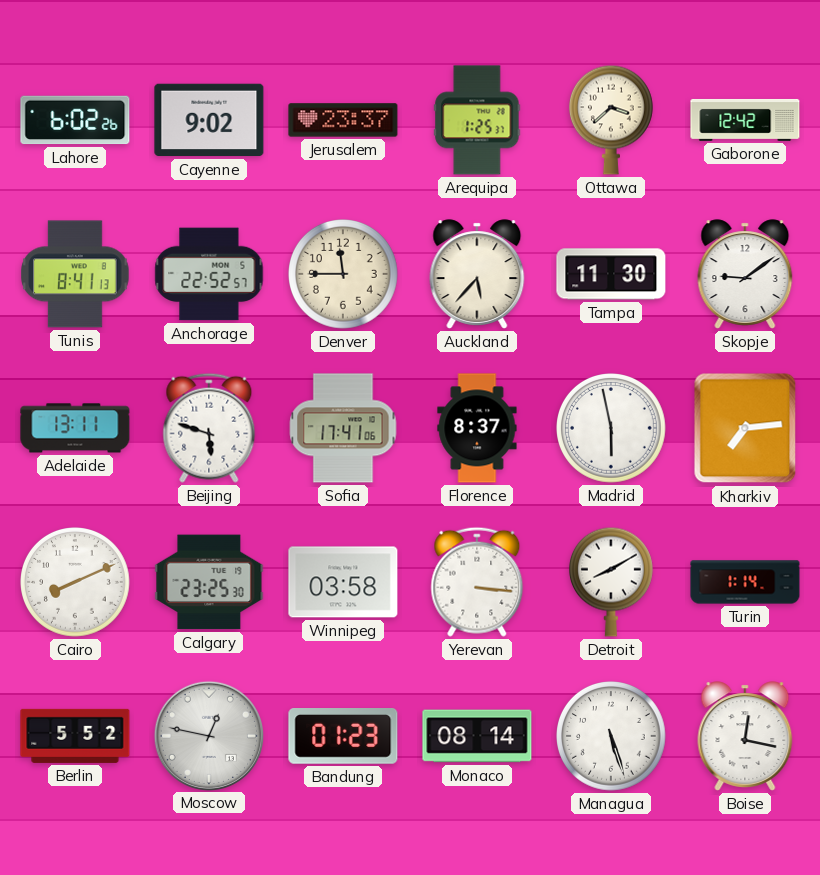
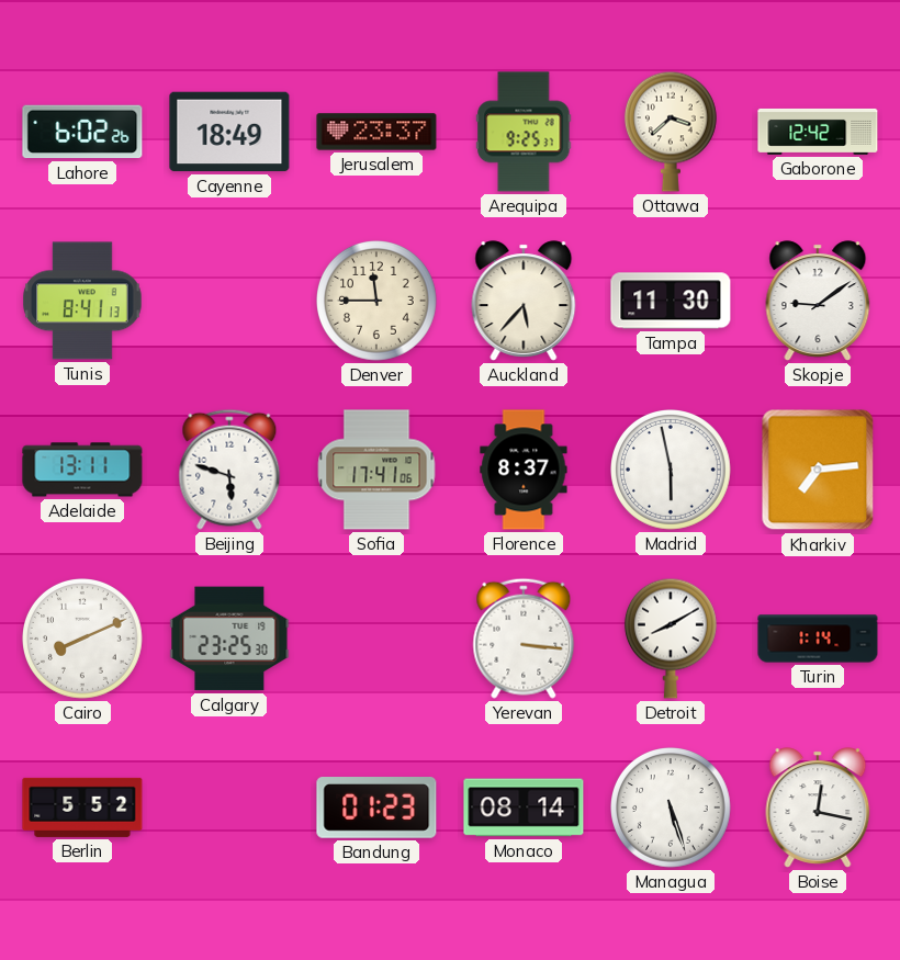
Cayenne: 9:02 -> 18:49
Arequipa: 1:25 -> 9:25
Anchorage: 22:52 -> none
Winnipeg: 03:58 -> none
Moscow: 12:47 -> none
